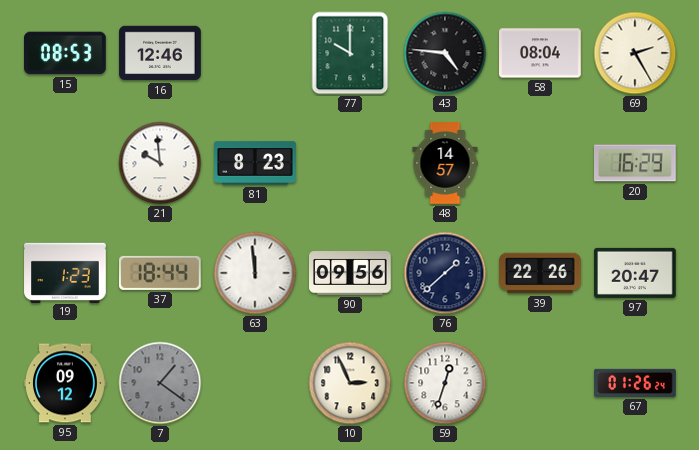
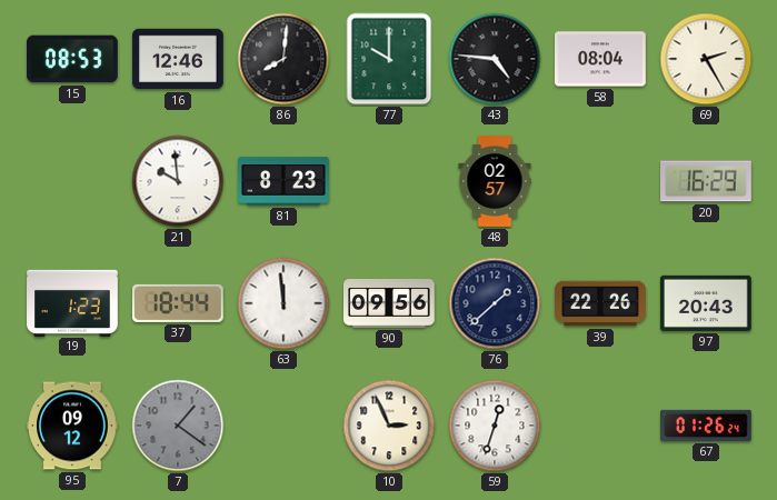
86: none -> 8:01
48: 14:57 -> 02:57
97: 20:47 -> 20:43
